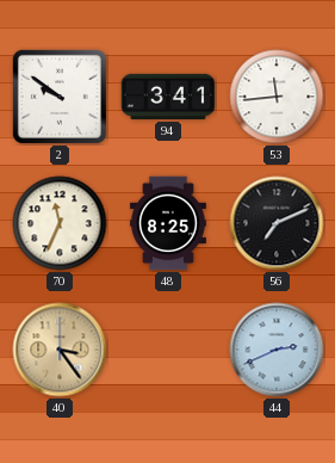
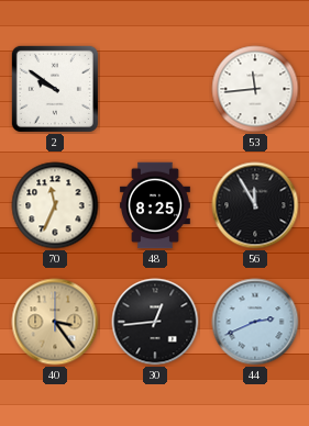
94: 3:41 -> none
56: 7:11 -> 11:55
30: none -> 12:44
